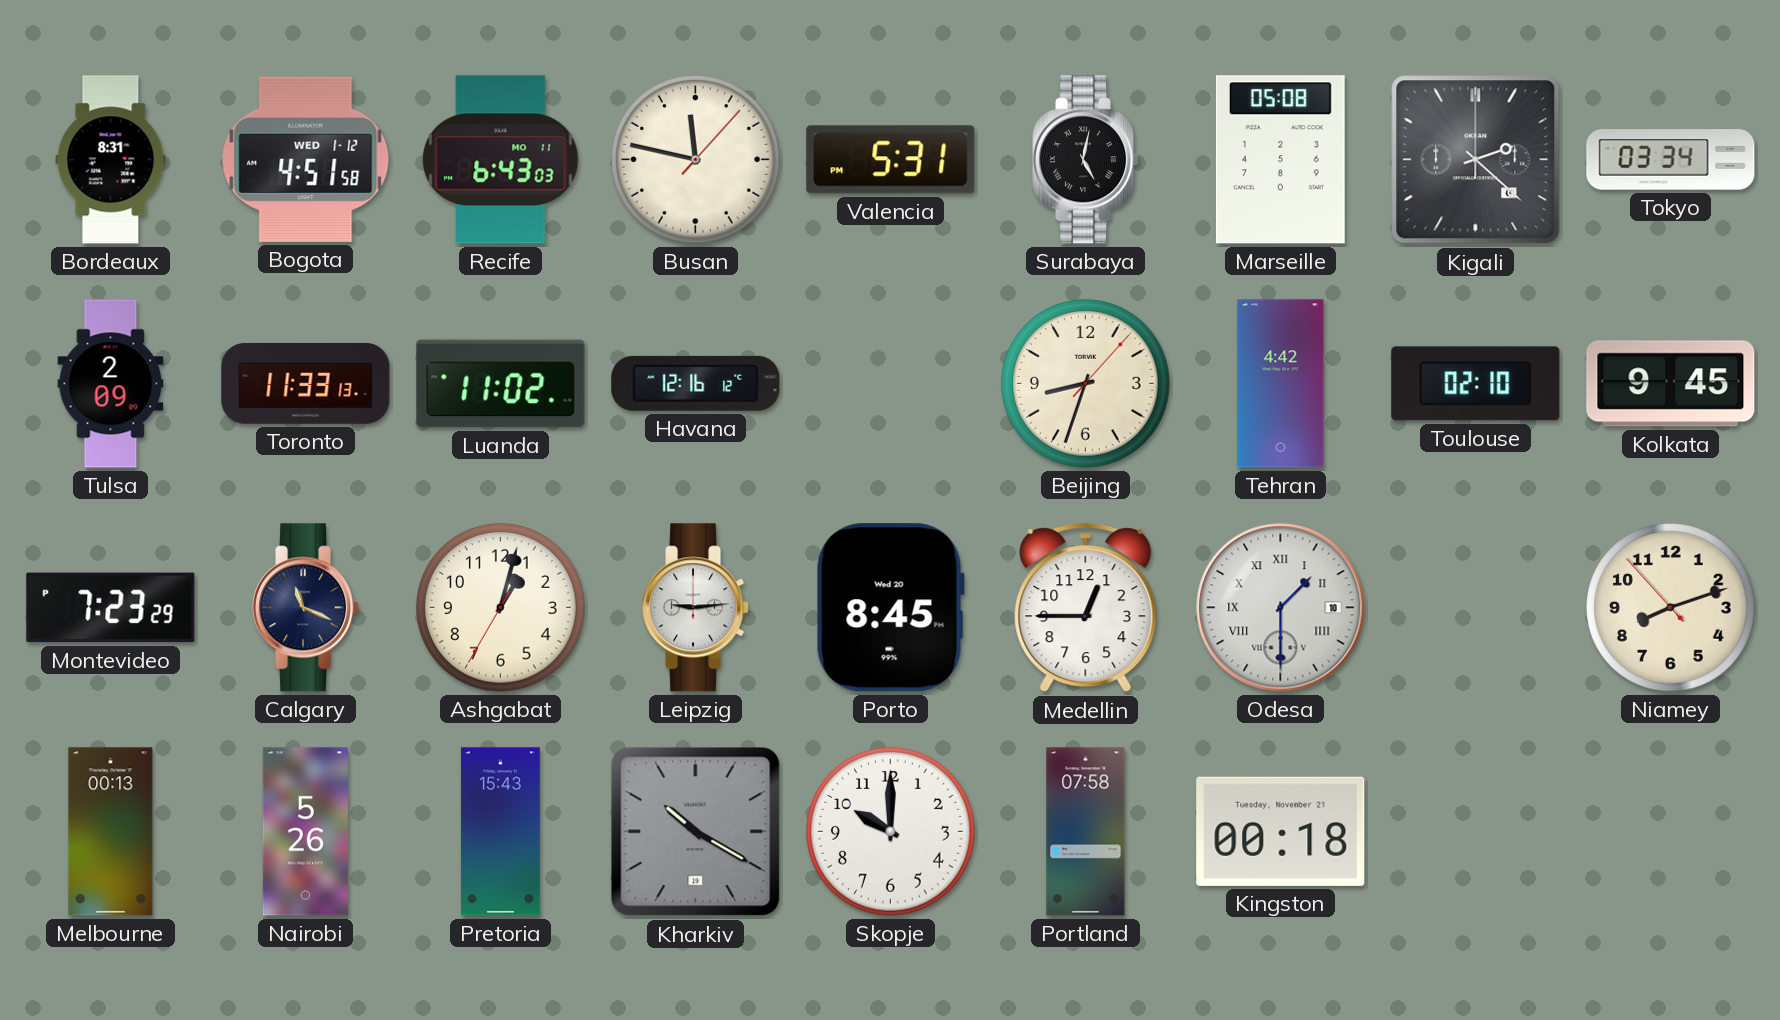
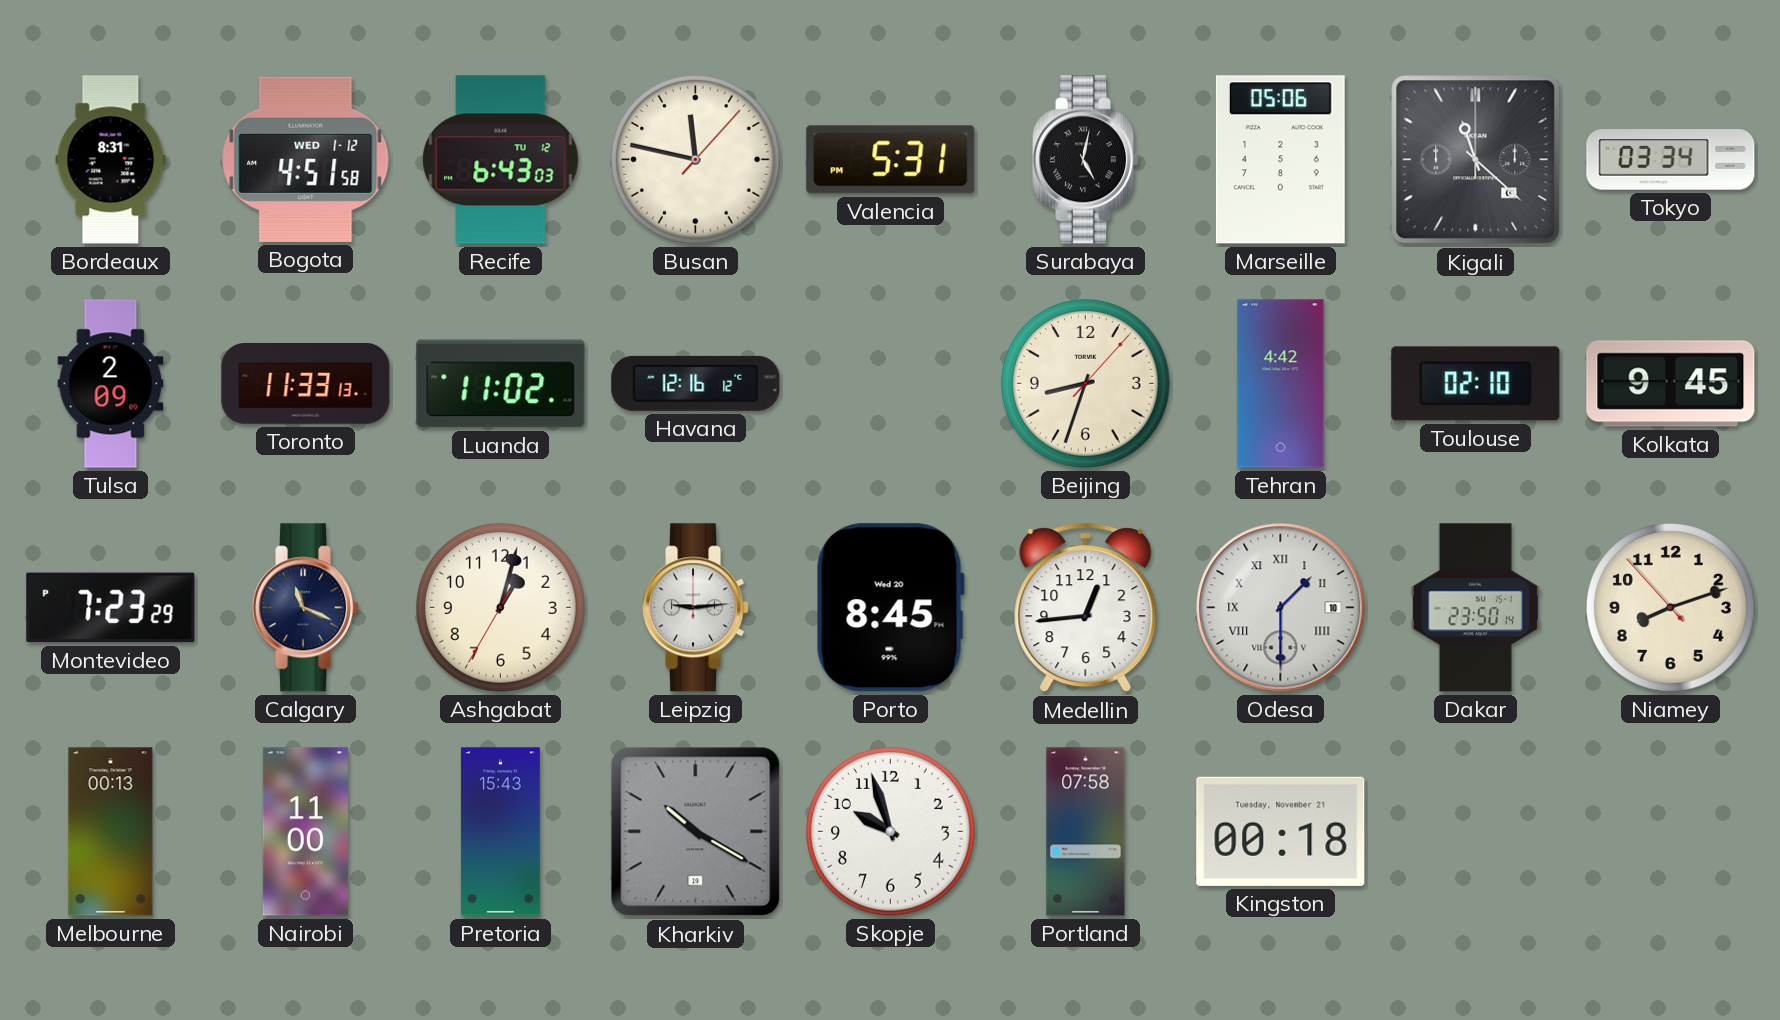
Recife date: MO 11 -> TU 12
Marseille: 05:08 -> 05:06
Kigali: 2:22 -> 11:22
Medellin: 12:45 -> 12:44
Dakar: none -> 23:50
Nairobi: 5:26 -> 11:00
Skopje: 10:00 -> 9:57
